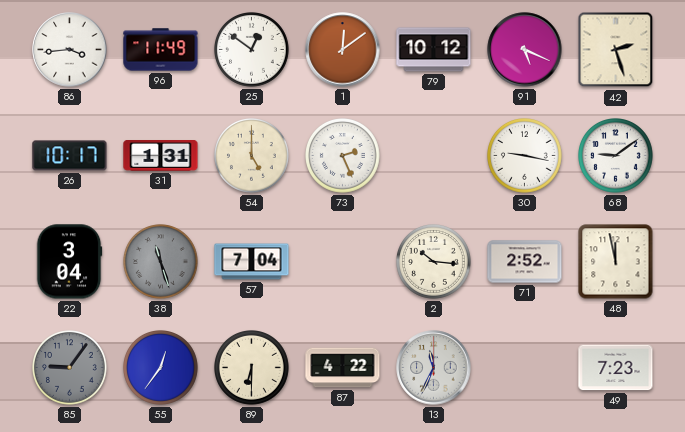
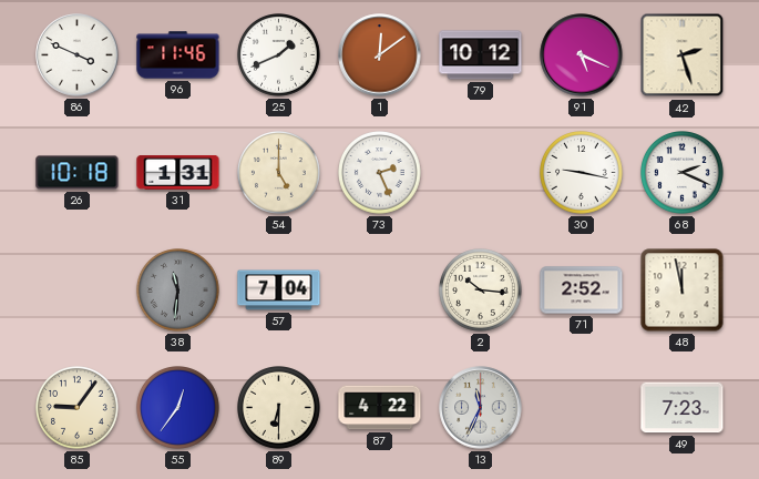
86: 3:44 -> 3:49
96: 11:49 -> 11:46
25: 12:51 -> 1:41
26: 10:17 -> 10:18
68: 9:09 -> 2:19
22: 3:04 -> none
38: 11:27 -> 11:31
85 dial: grey -> cream
